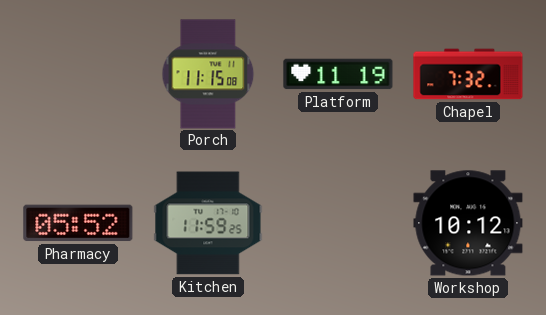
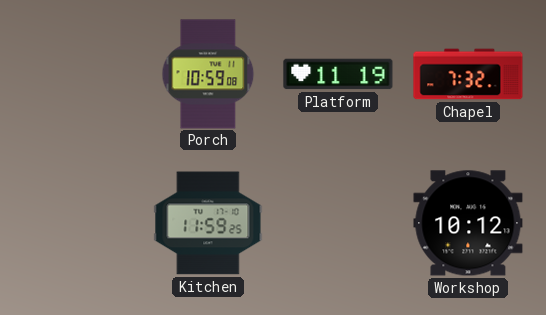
Porch: 11:15 -> 10:59
Pharmacy: 05:52 -> none
